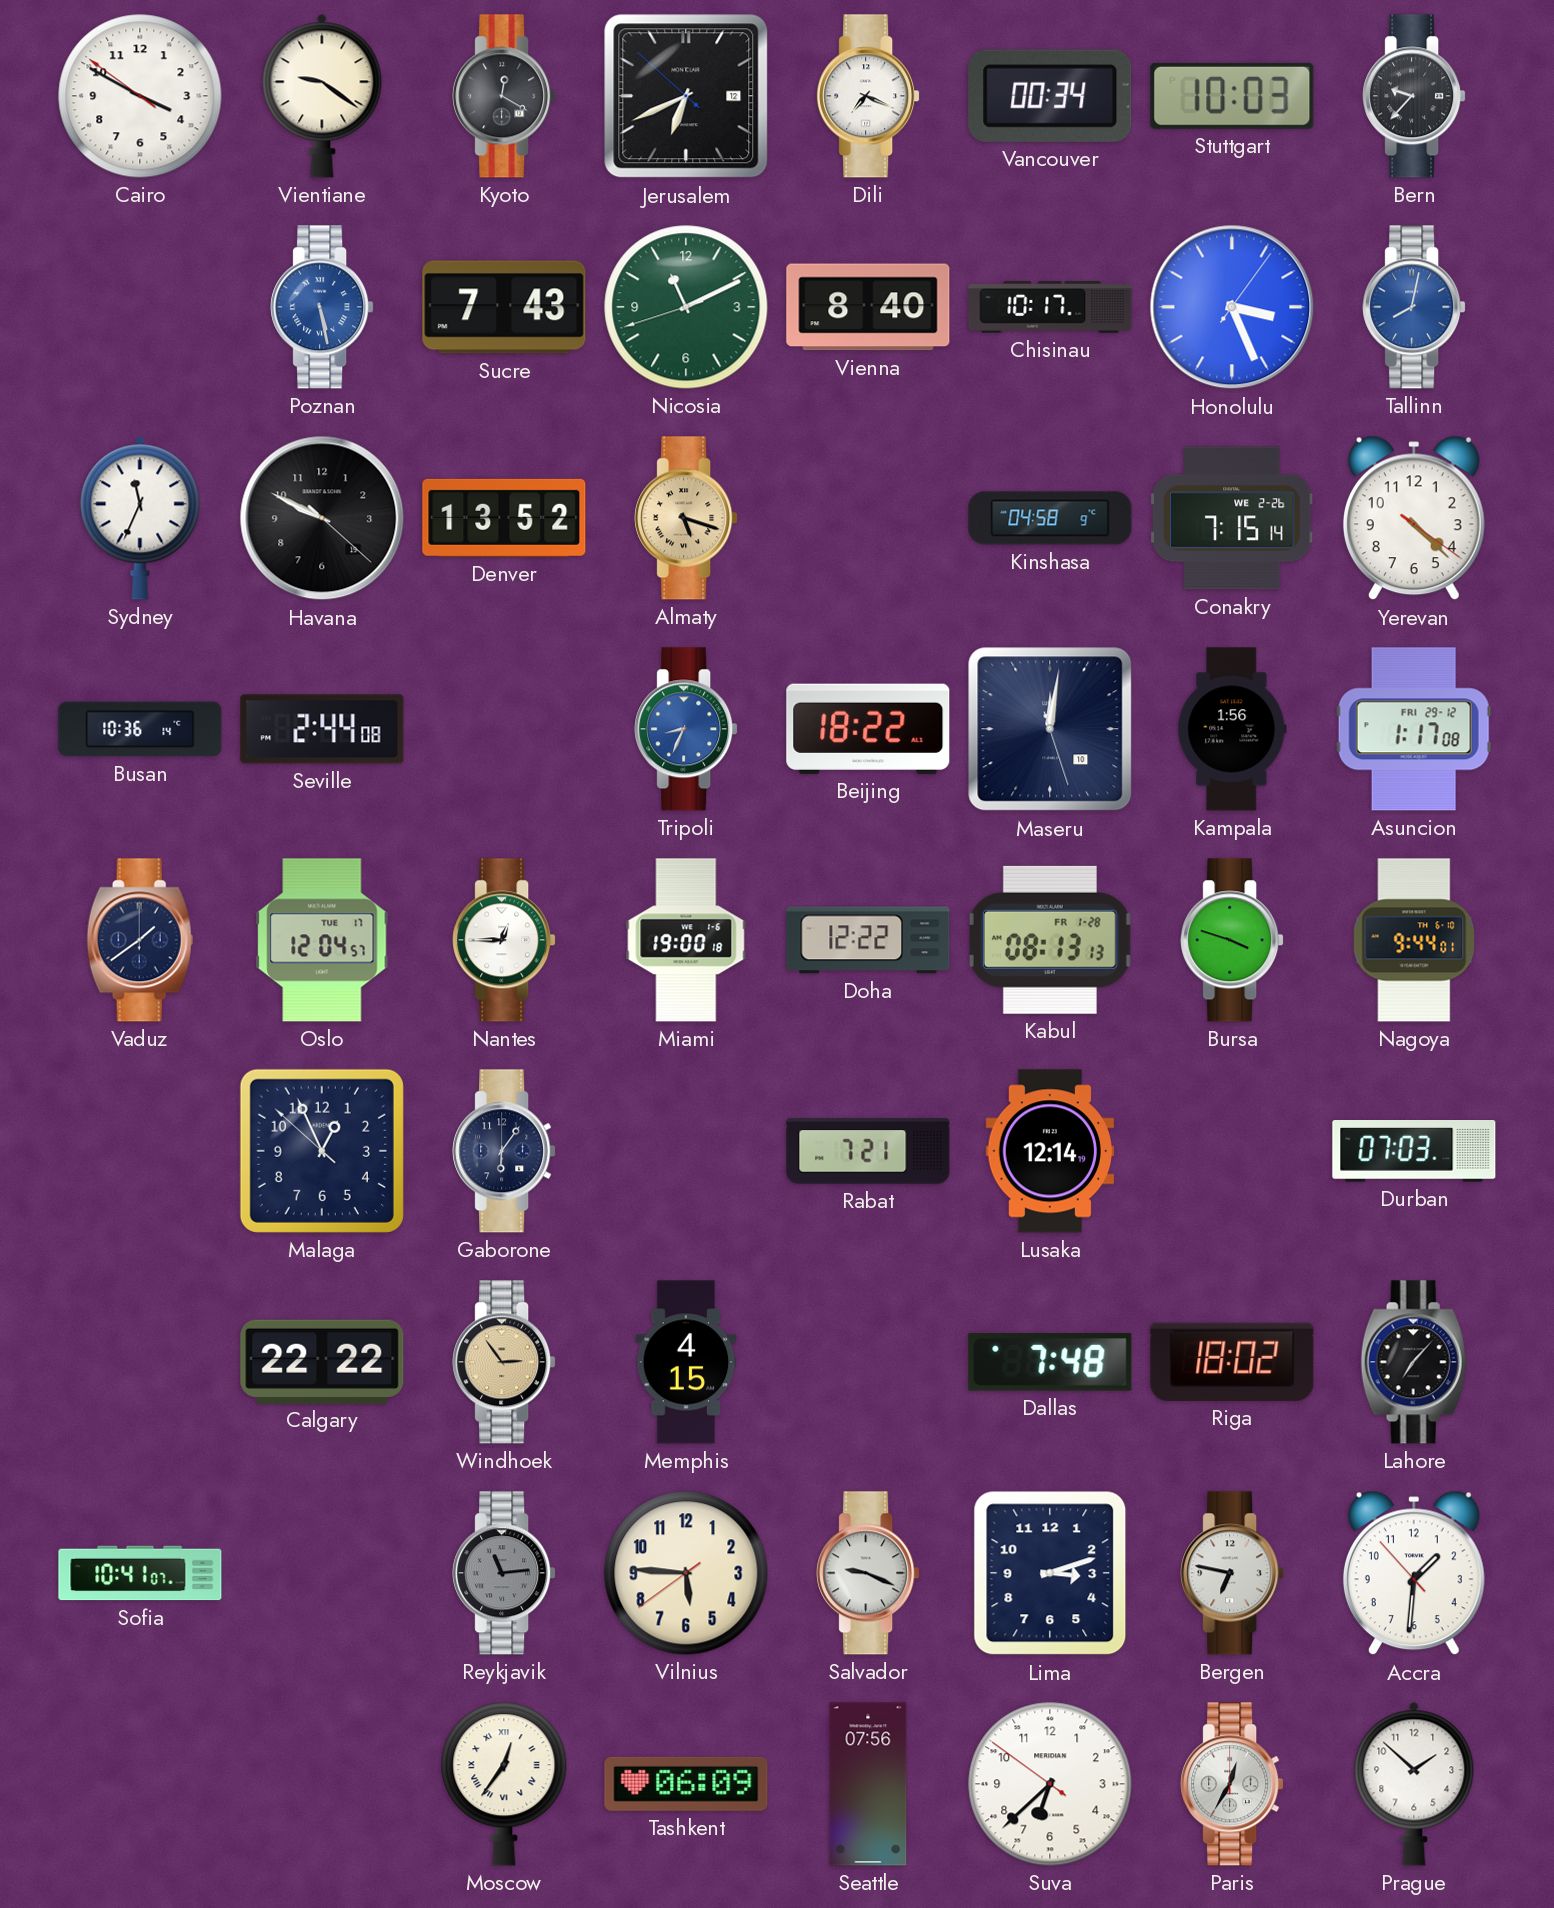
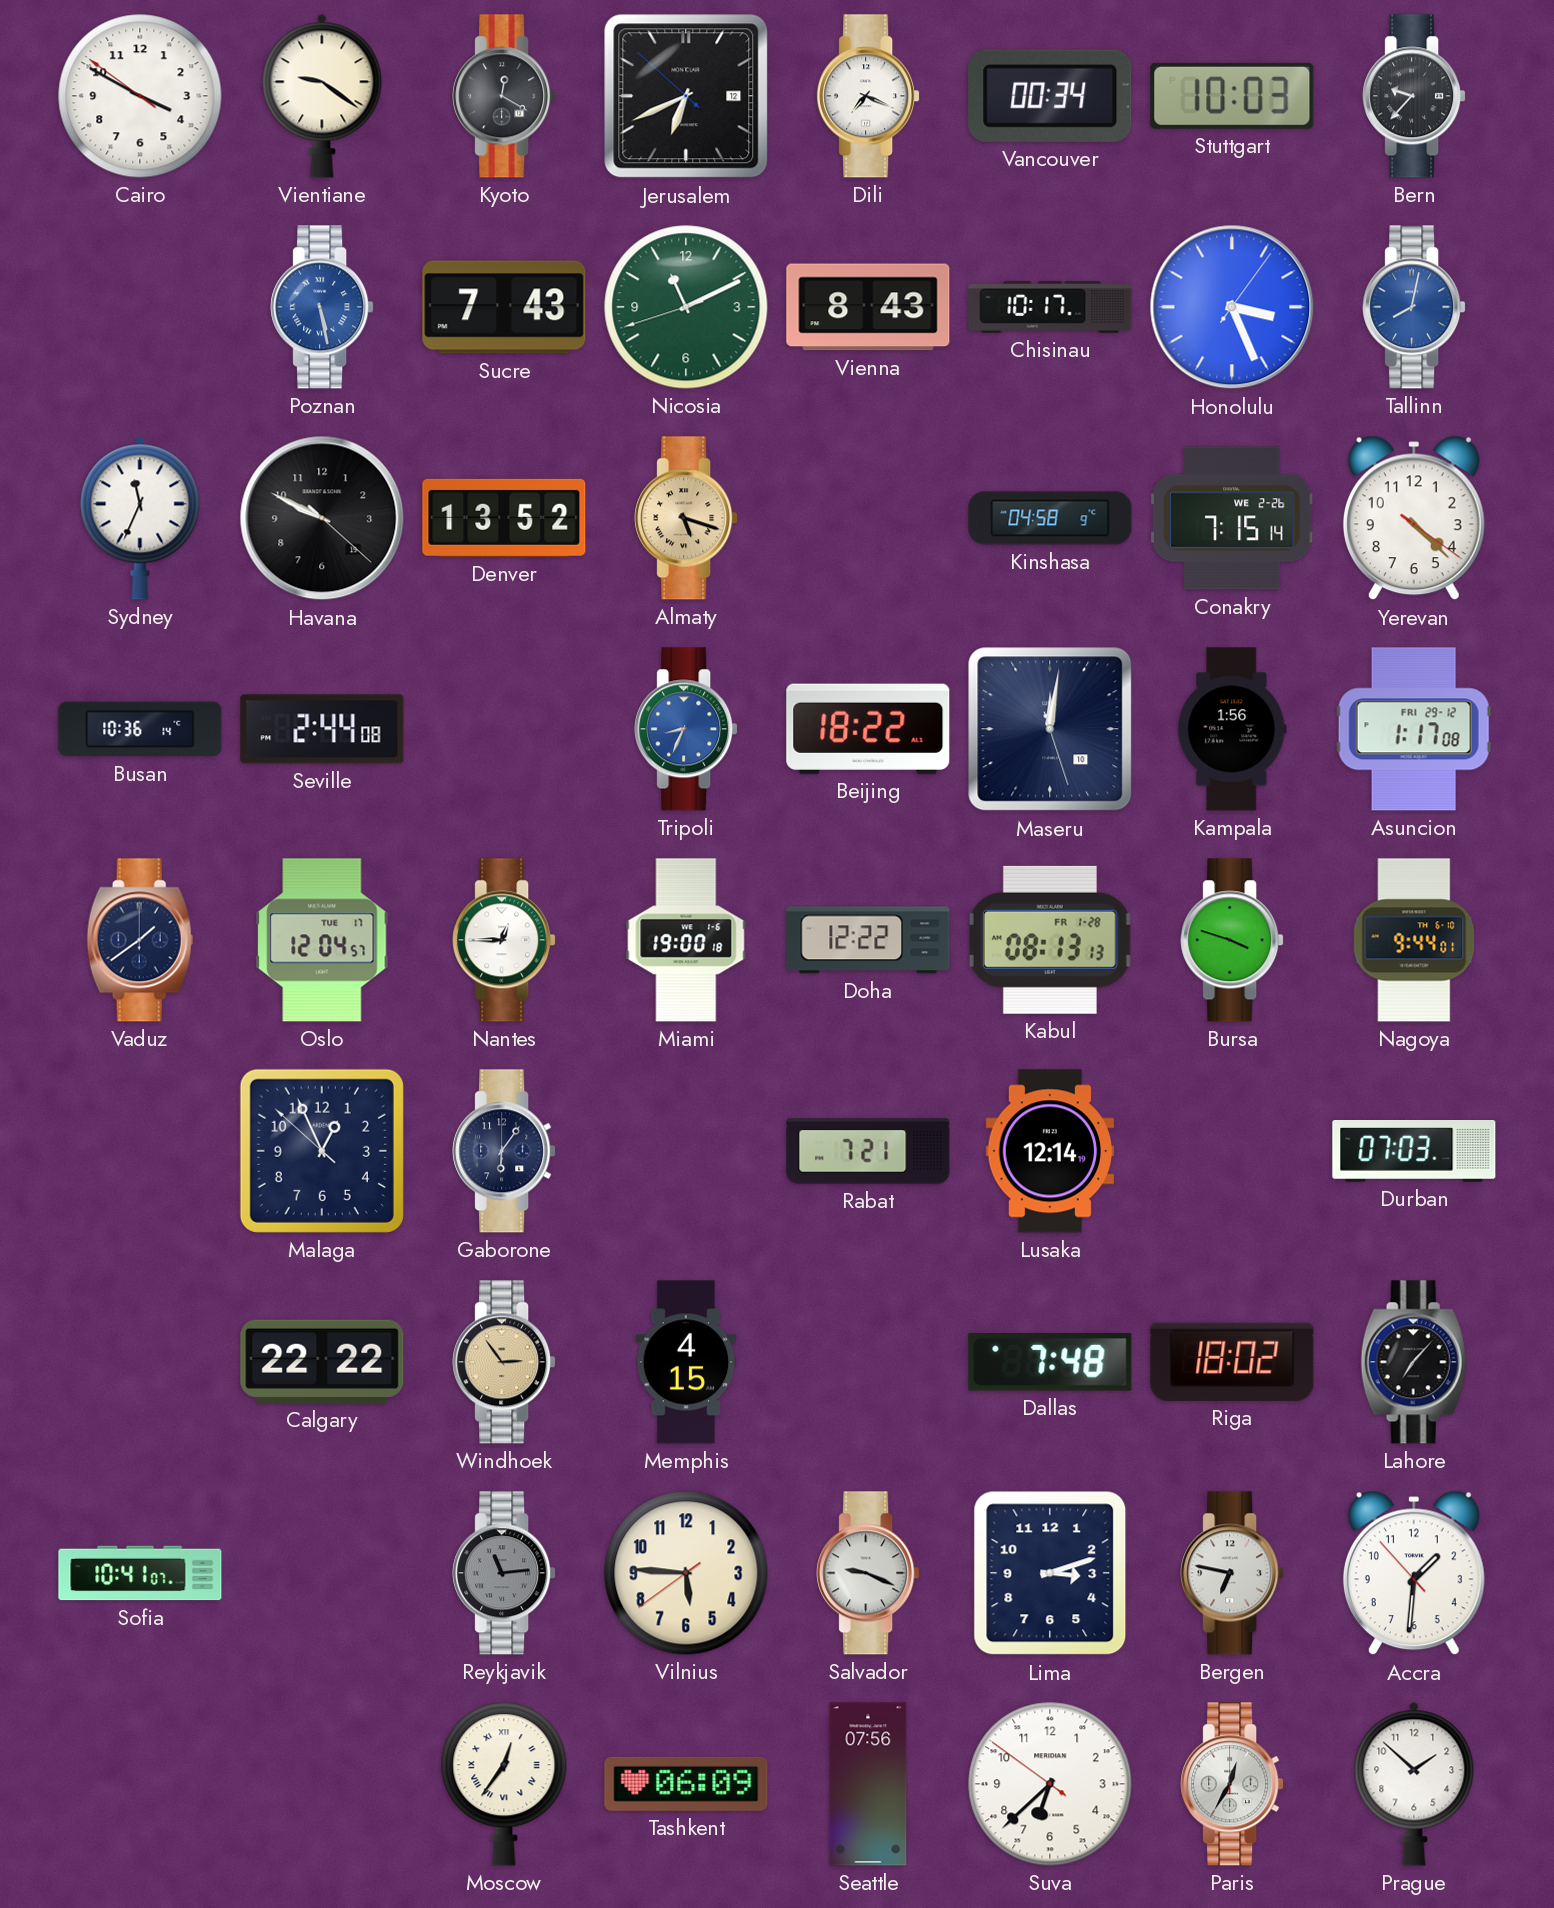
Vienna: 8:40 -> 8:43
